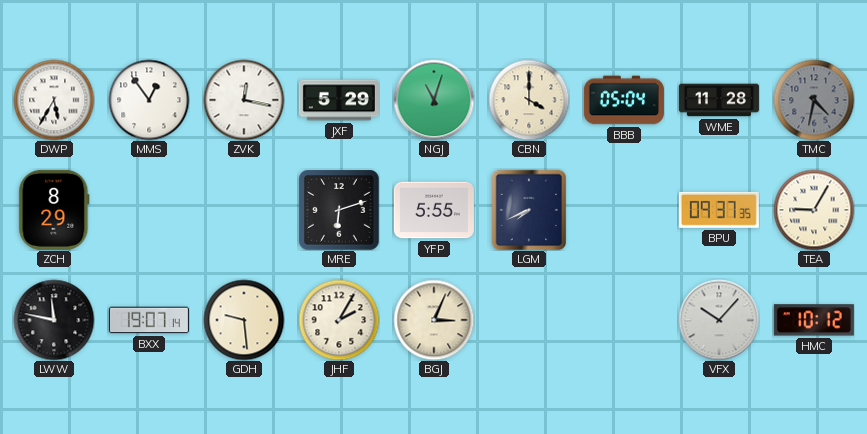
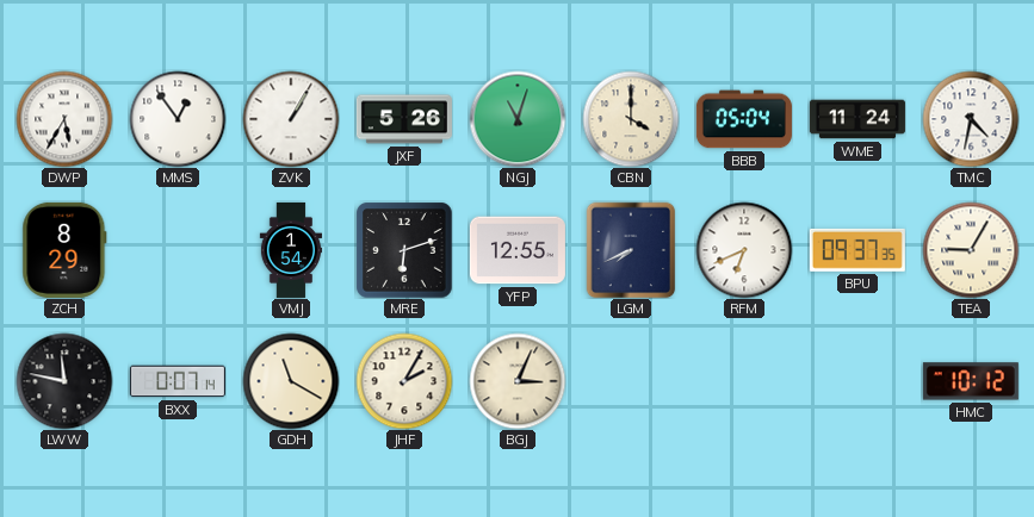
ZVK: 12:17 -> 1:05
JXF: 5:29 -> 5:26
WME: 11:28 -> 11:24
TMC dial: grey -> white
VMJ: none -> 1:54
YFP: 5:55 -> 12:55
RFM: none -> 6:41
BXX: 19:07 -> 0:07
GDH: 9:29 -> 11:20
VFX: 10:07 -> none
